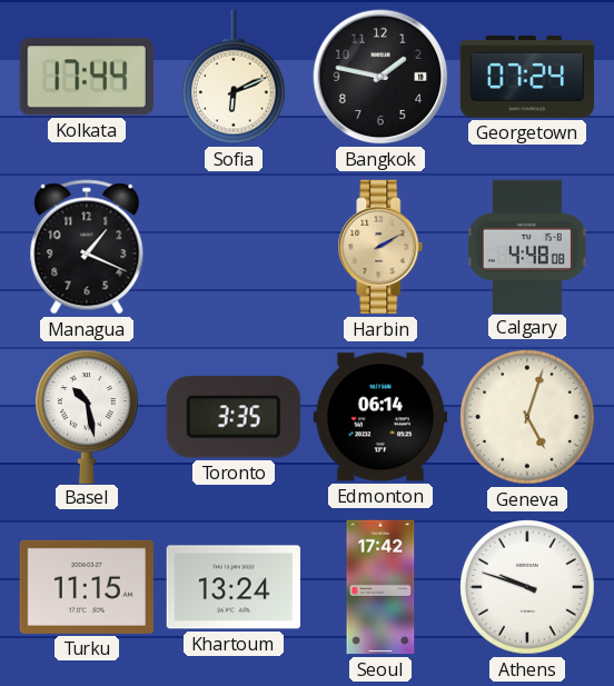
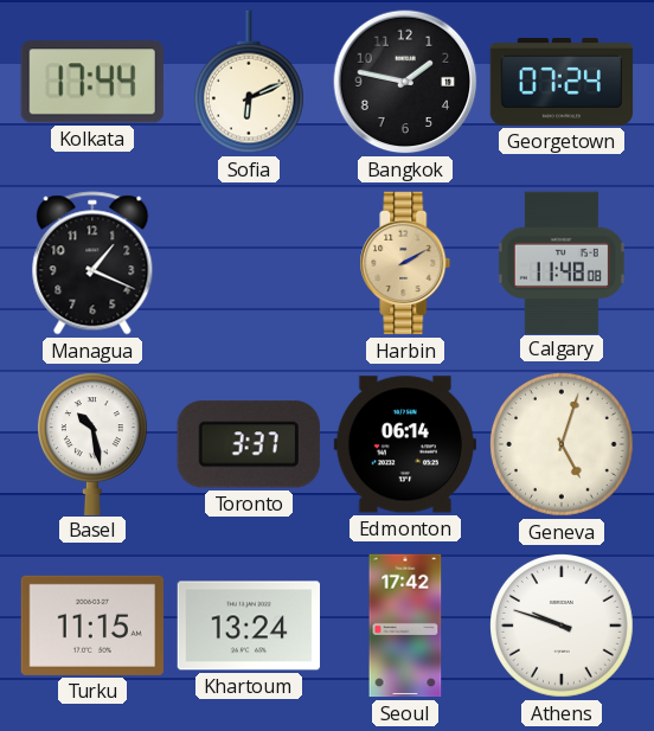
Calgary: 4:48 -> 11:48
Toronto: 3:35 -> 3:37
